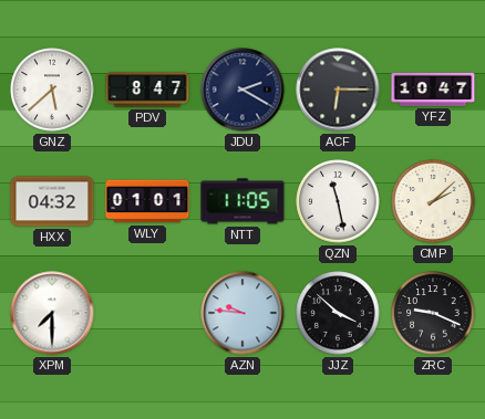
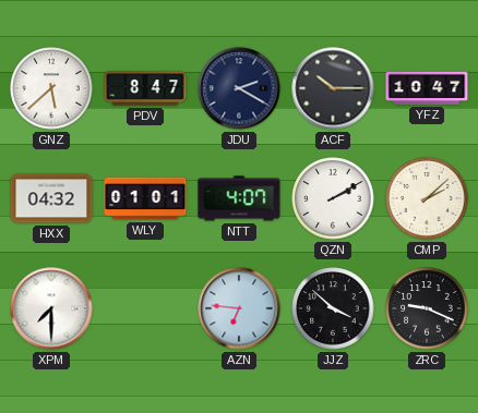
ACF: 6:15 -> 10:15
NTT: 11:05 -> 4:07
QZN: 11:28 -> 2:10
AZN: 9:46 -> 6:46
